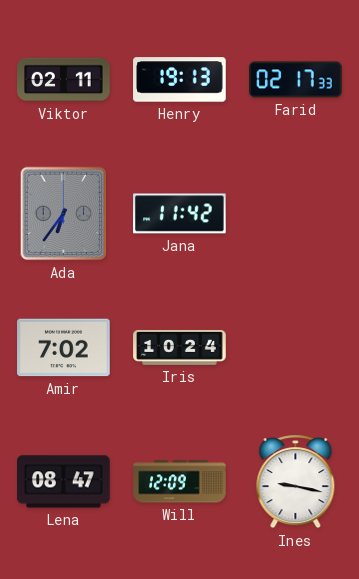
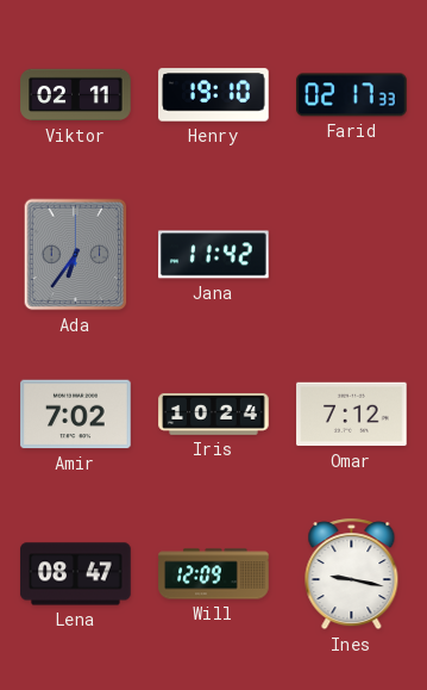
Henry: 19:13 -> 19:10
Omar: none -> 7:12
